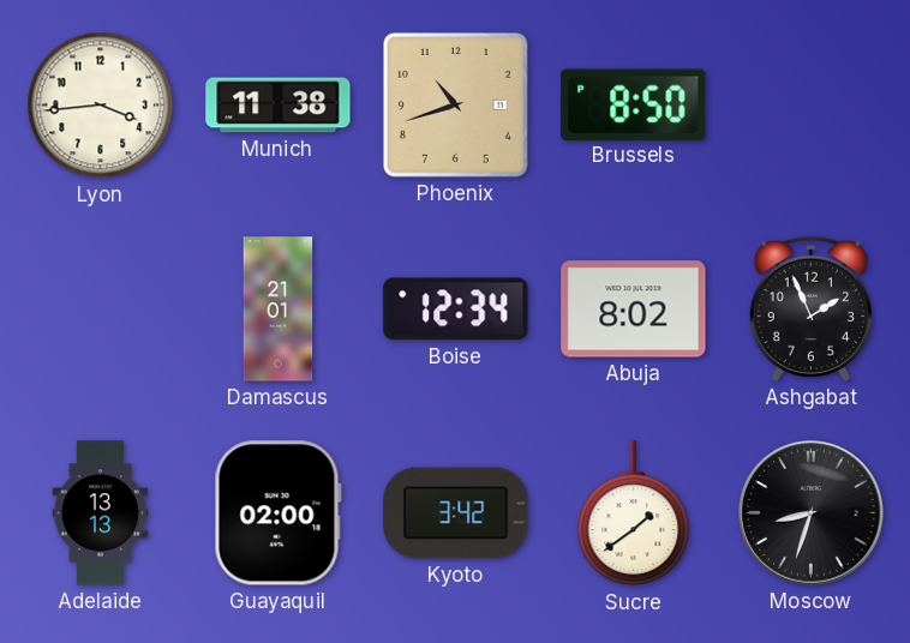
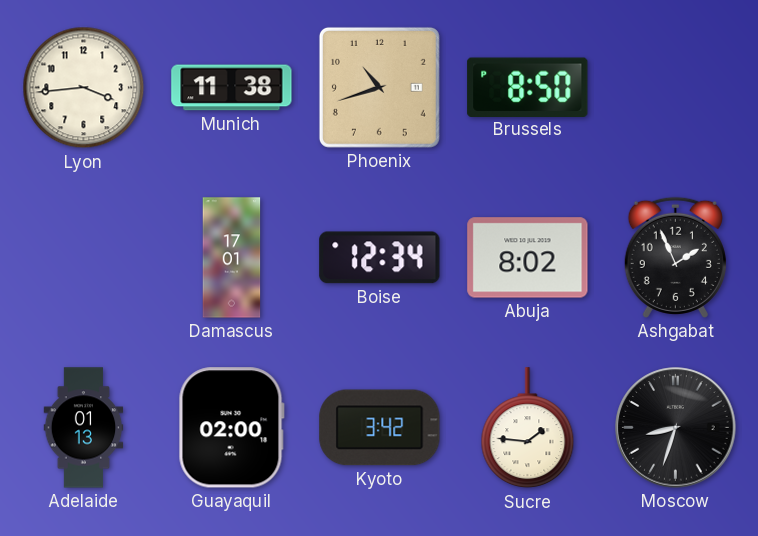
Damascus: 21:01 -> 17:01
Adelaide: 13:13 -> 01:13
Sucre: 1:39 -> 1:46
